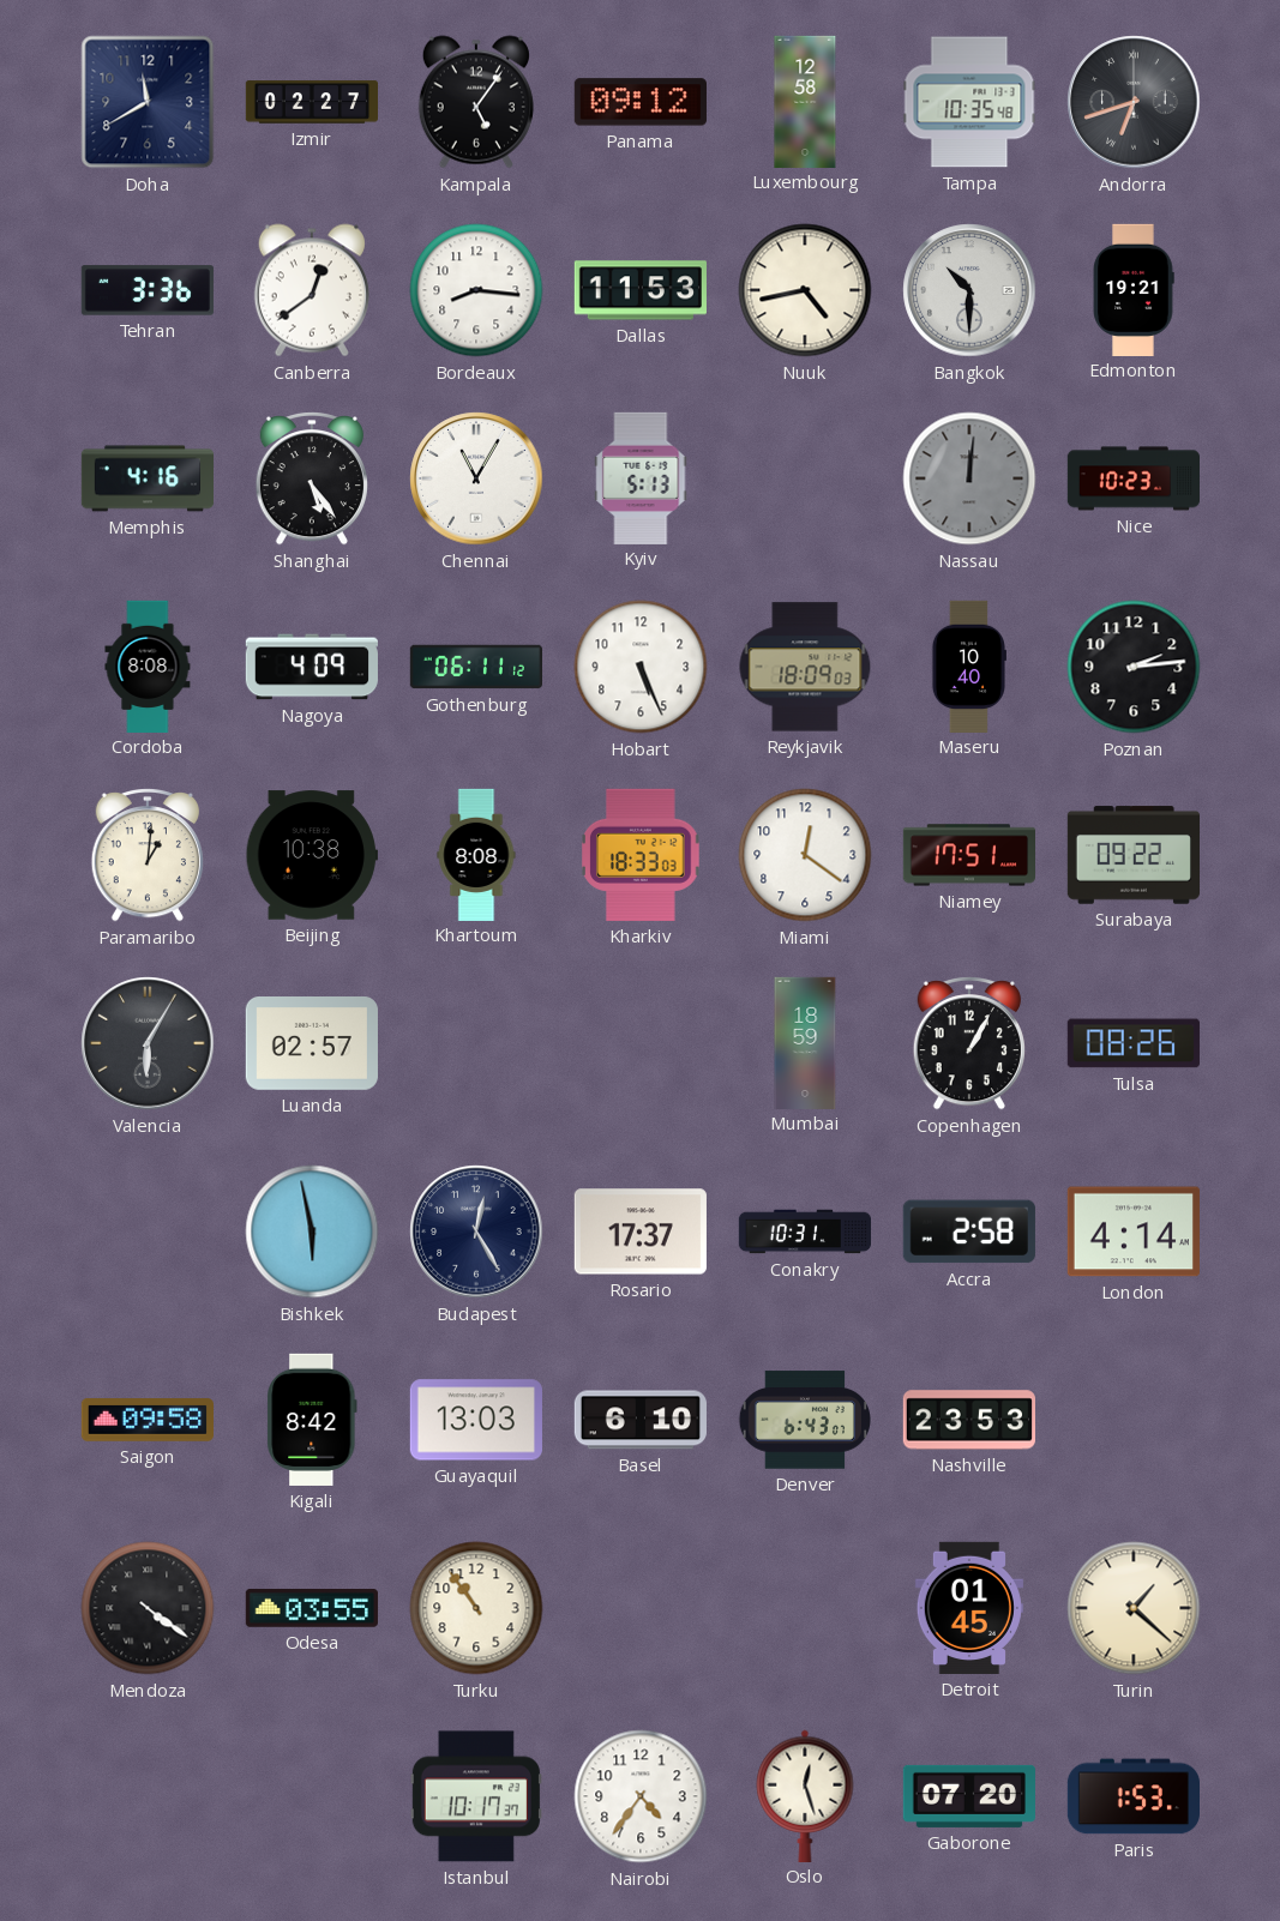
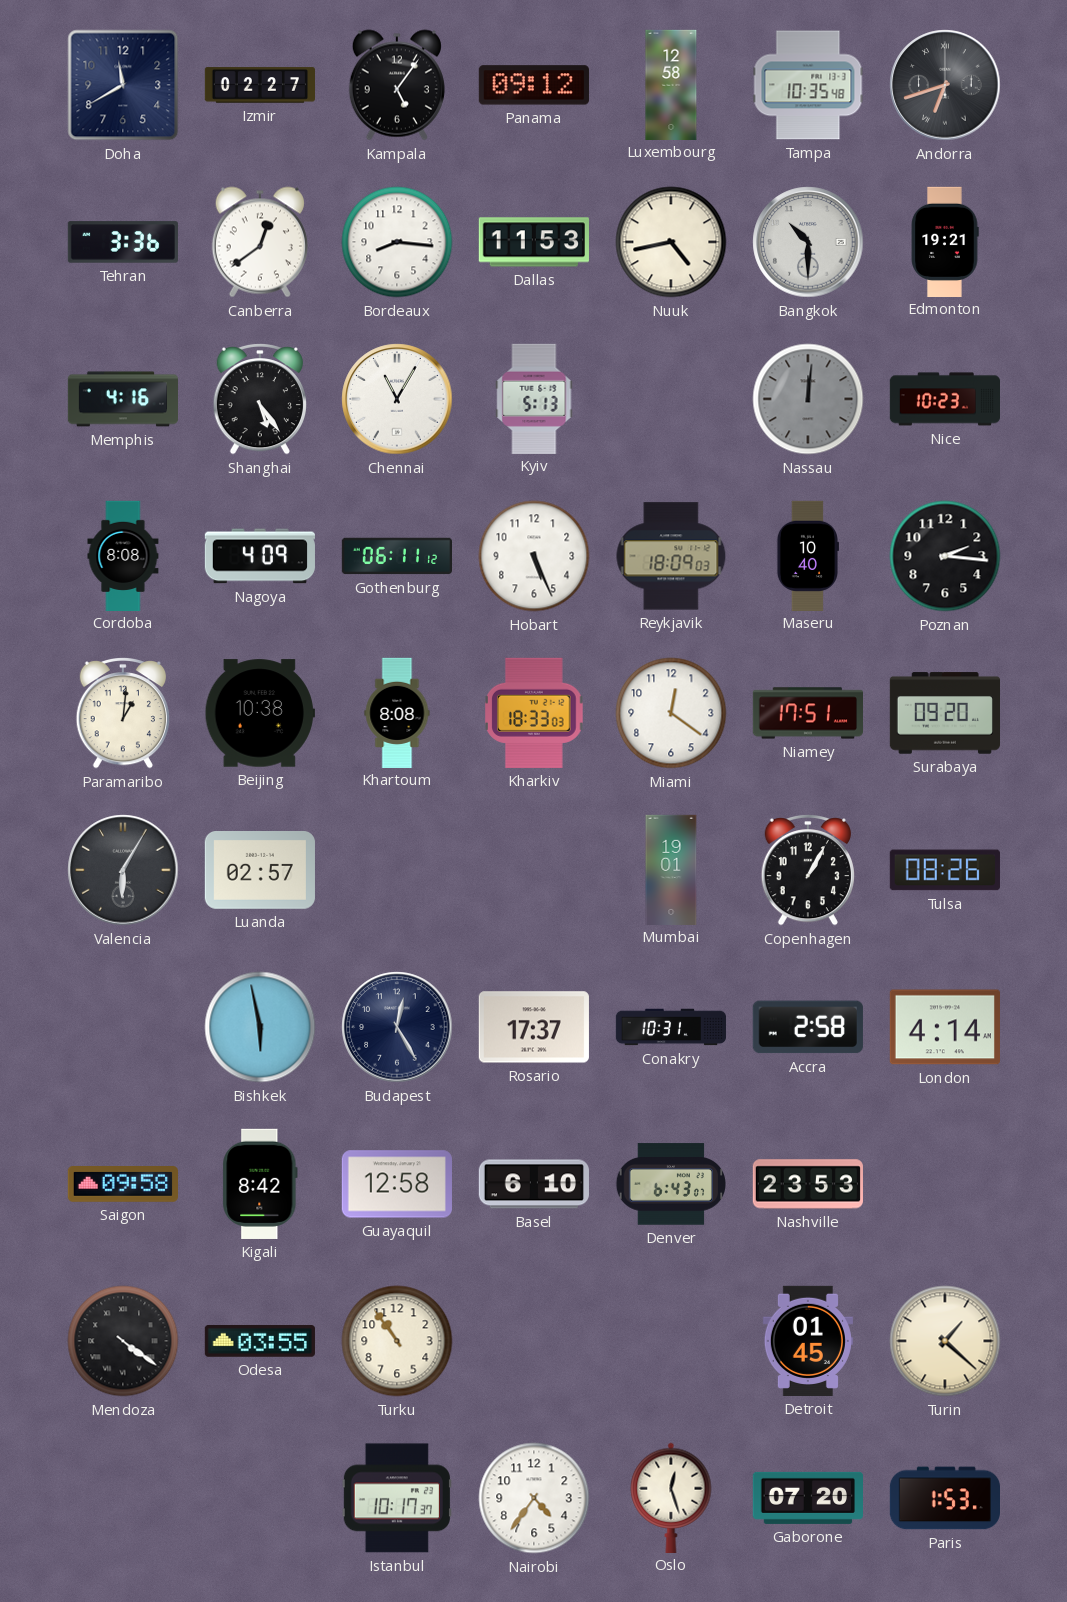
Poznan: 2:14 -> 2:16
Surabaya: 09:22 -> 09:20
Mumbai: 18:59 -> 19:01
Guayaquil: 13:03 -> 12:58
